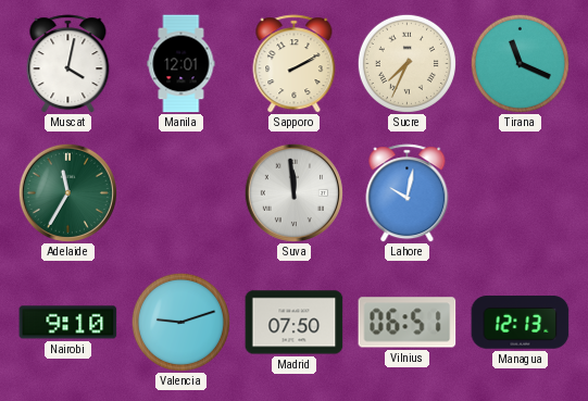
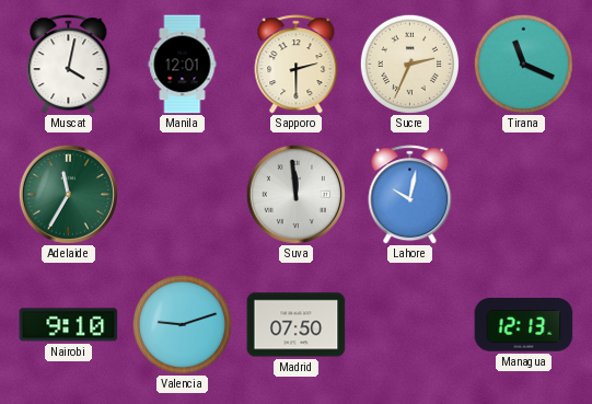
Sapporo: 2:10 -> 2:30
Sucre: 7:34 -> 2:34
Vilnius: 06:51 -> none
